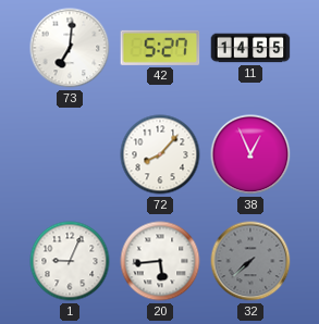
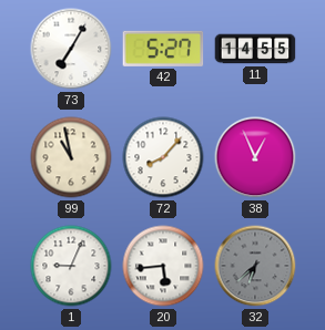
73: 7:01 -> 7:05
99: none -> 10:58
32: 7:38 -> 6:38
